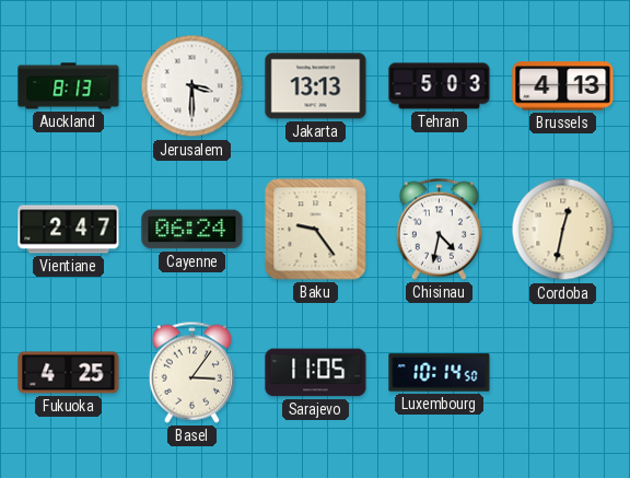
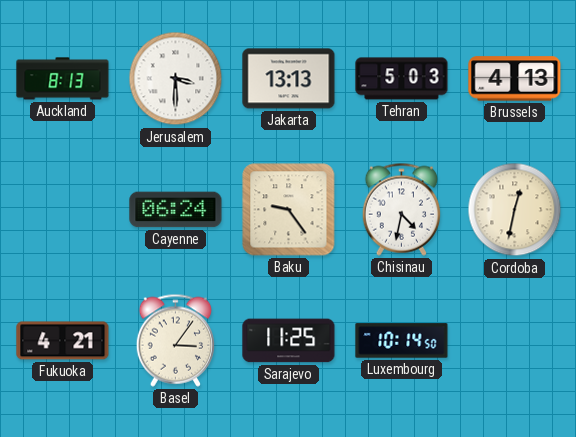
Vientiane: 2:47 -> none
Fukuoka: 4:25 -> 4:21
Sarajevo: 11:05 -> 11:25
